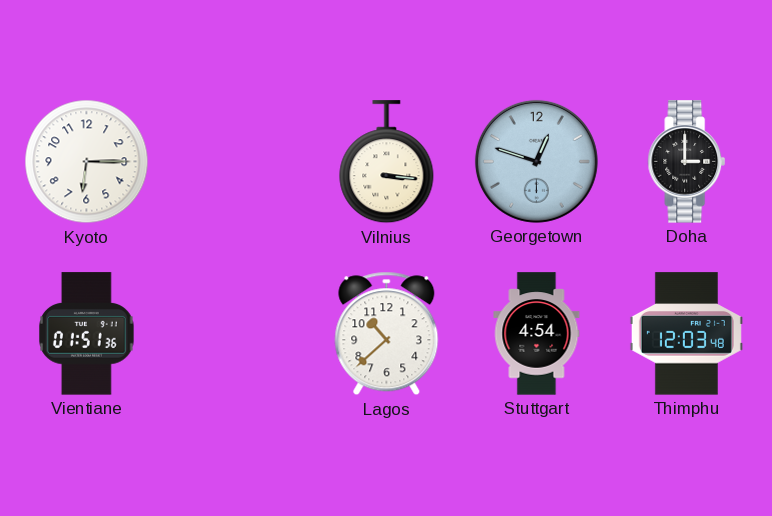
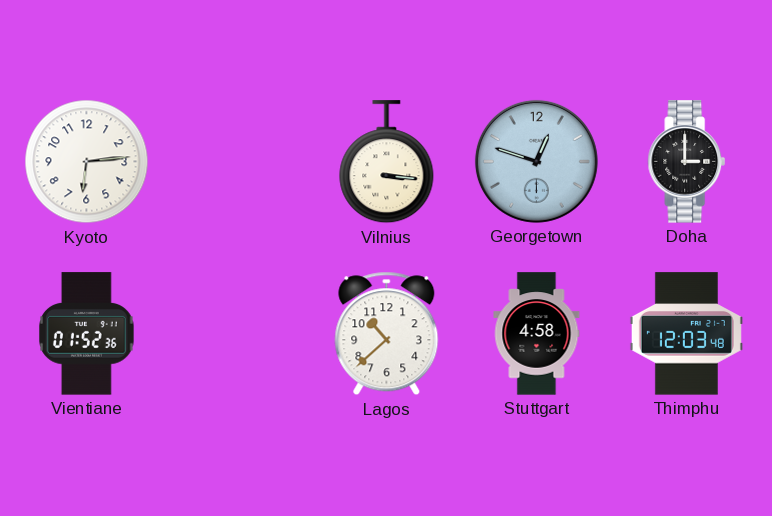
Kyoto: 6:15 -> 6:14
Vientiane: 01:51 -> 01:52
Stuttgart: 4:54 -> 4:58
